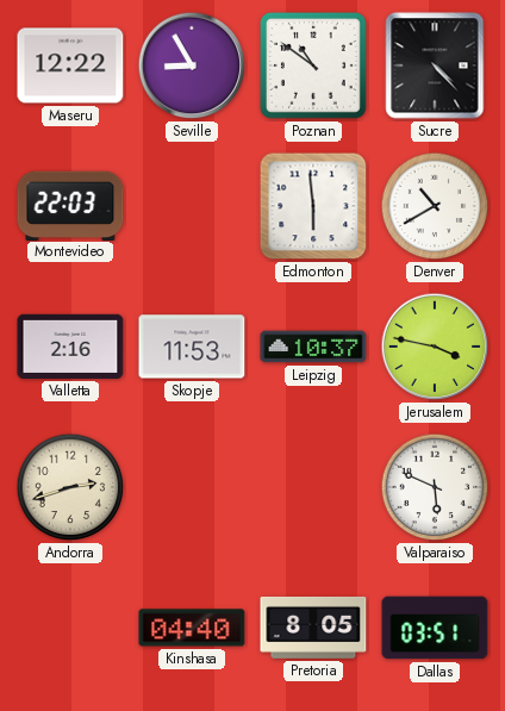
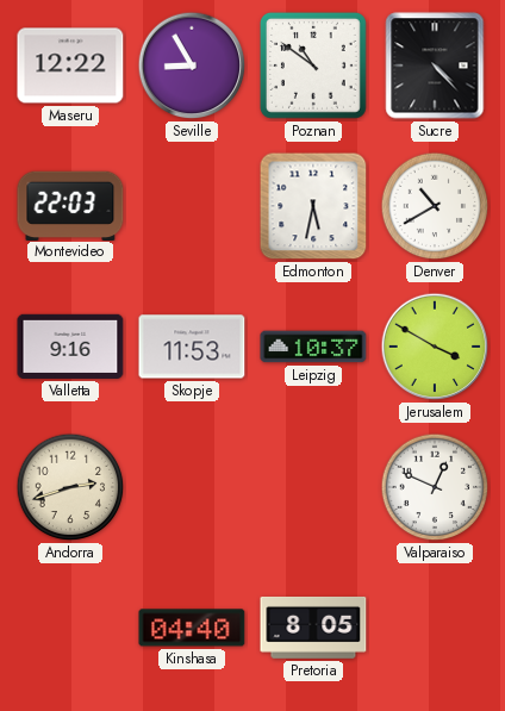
Edmonton: 5:59 -> 5:32
Valletta: 2:16 -> 9:16
Jerusalem: 3:47 -> 3:50
Valparaiso: 5:49 -> 12:49
Dallas: 03:51 -> none
